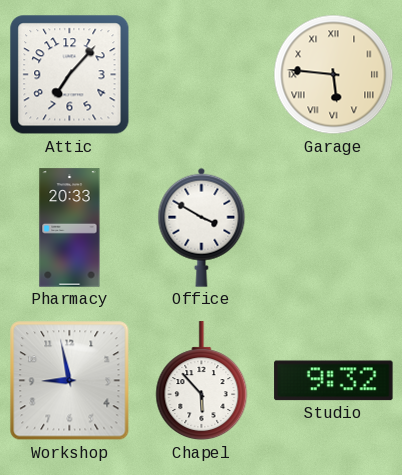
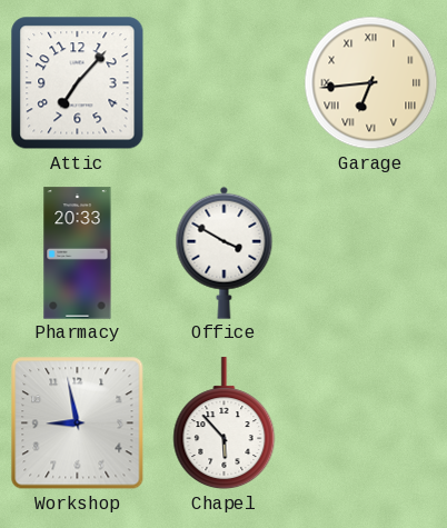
Garage: 5:46 -> 6:44
Studio: 9:32 -> none
